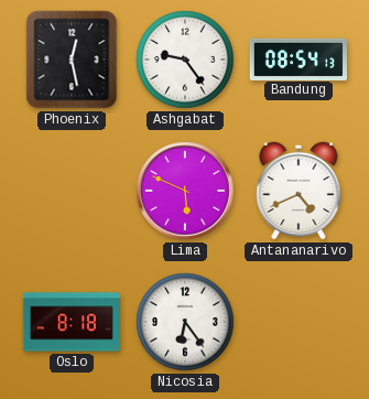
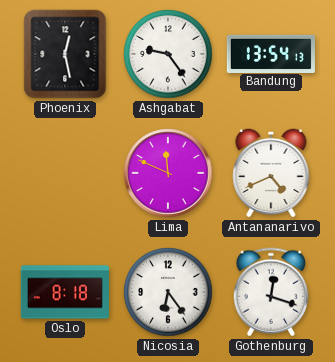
Bandung: 08:54 -> 13:54
Lima: 5:49 -> 11:49
Gothenburg: none -> 12:18
